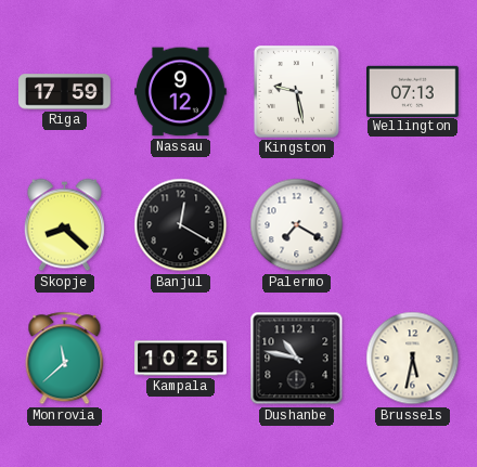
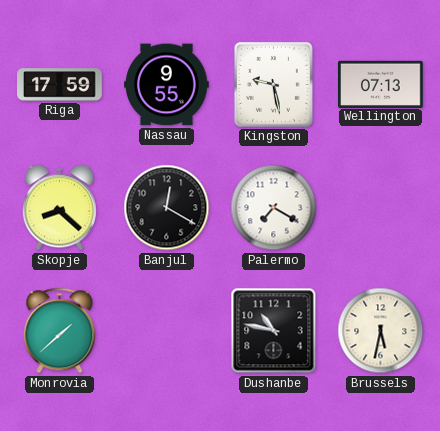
Nassau: 9:12 -> 9:55
Monrovia: 11:38 -> 1:38
Kampala: 10:25 -> none
